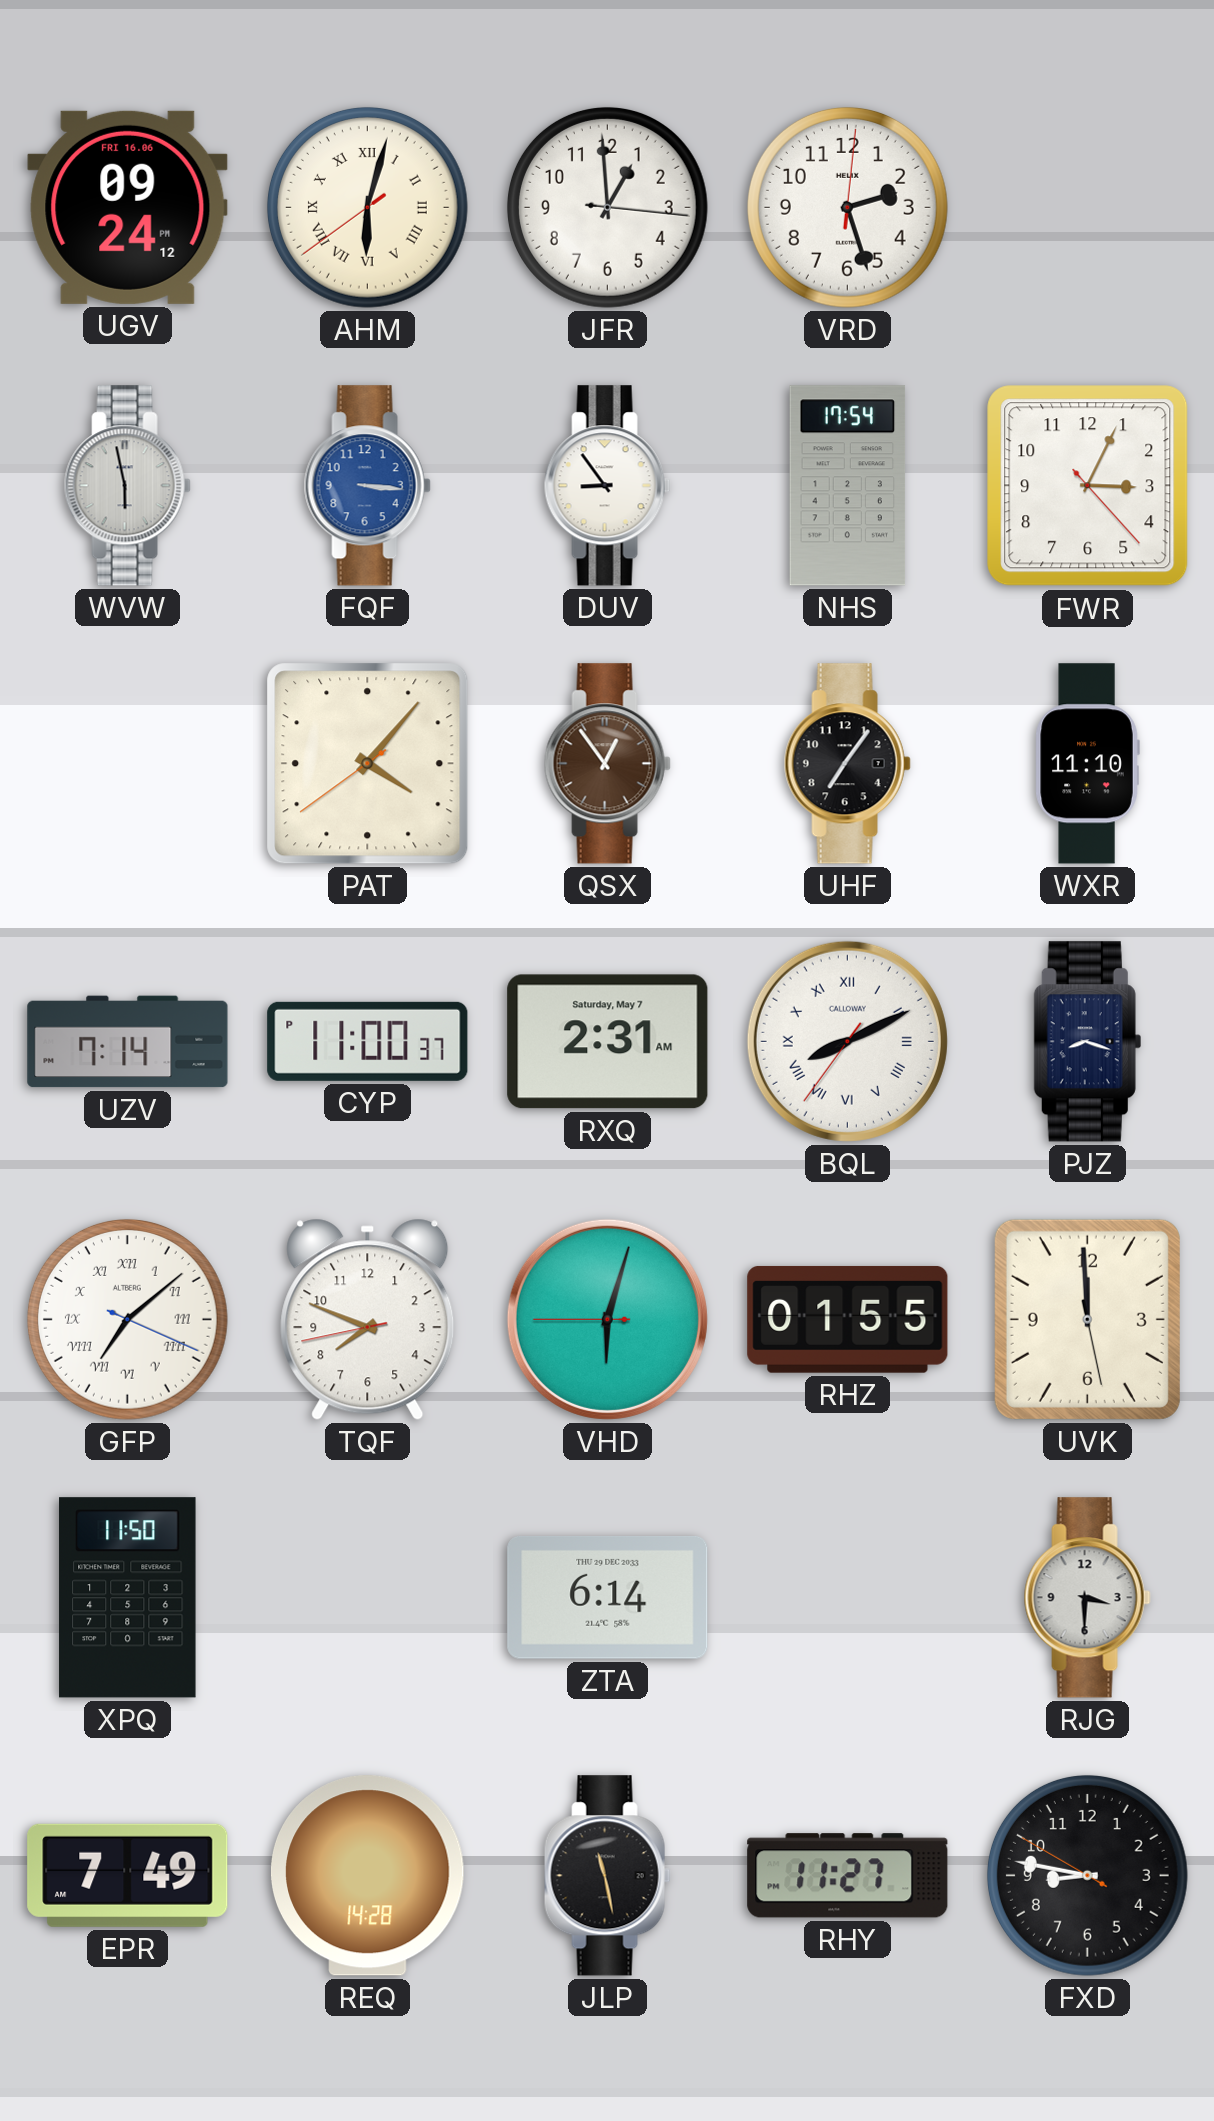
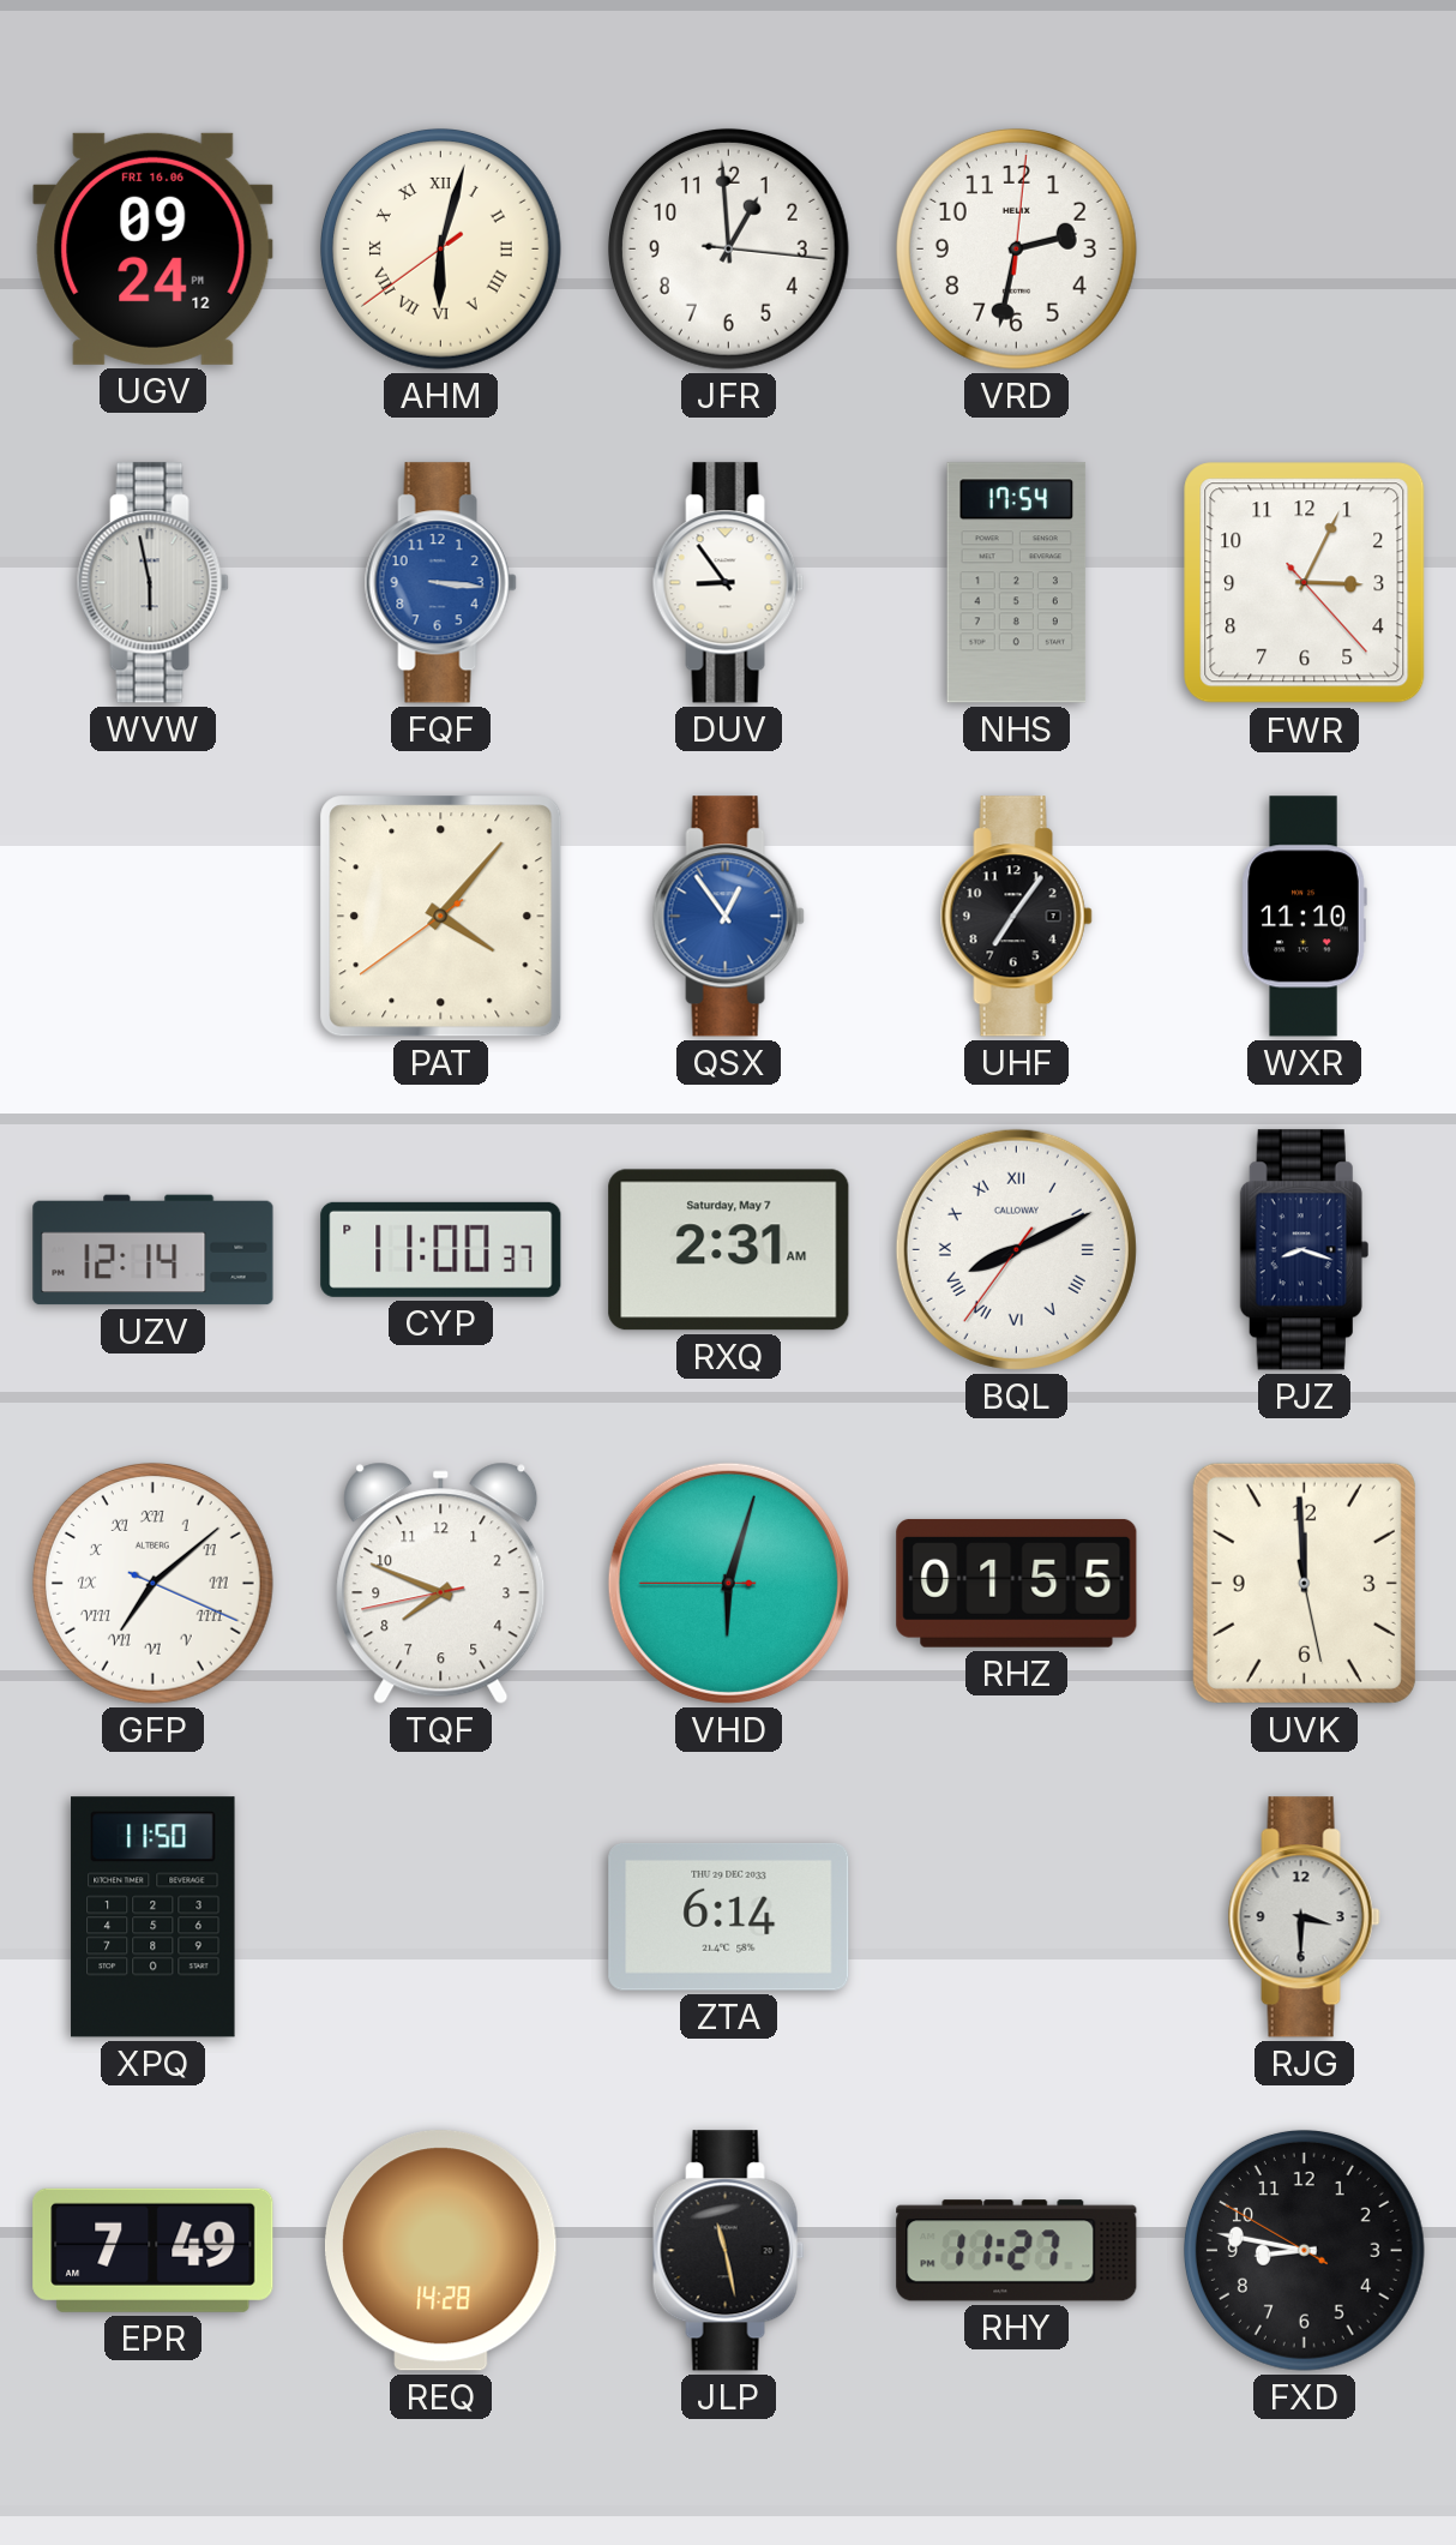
VRD: 2:27 -> 2:32
QSX dial: brown -> blue
UZV: 7:14 -> 12:14
